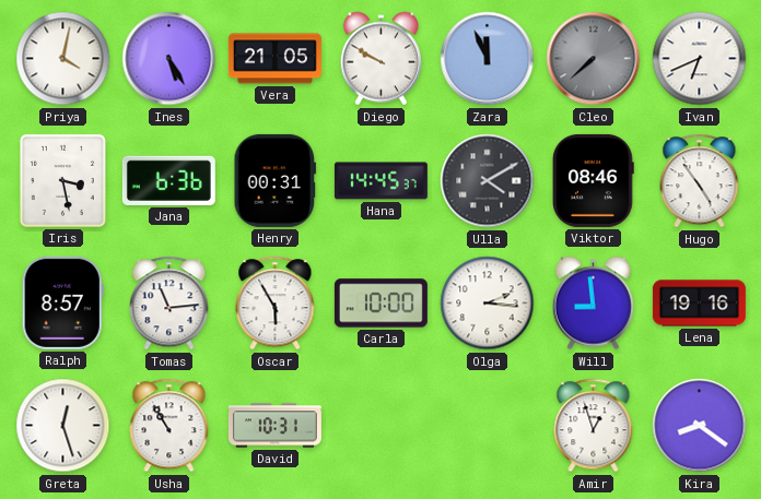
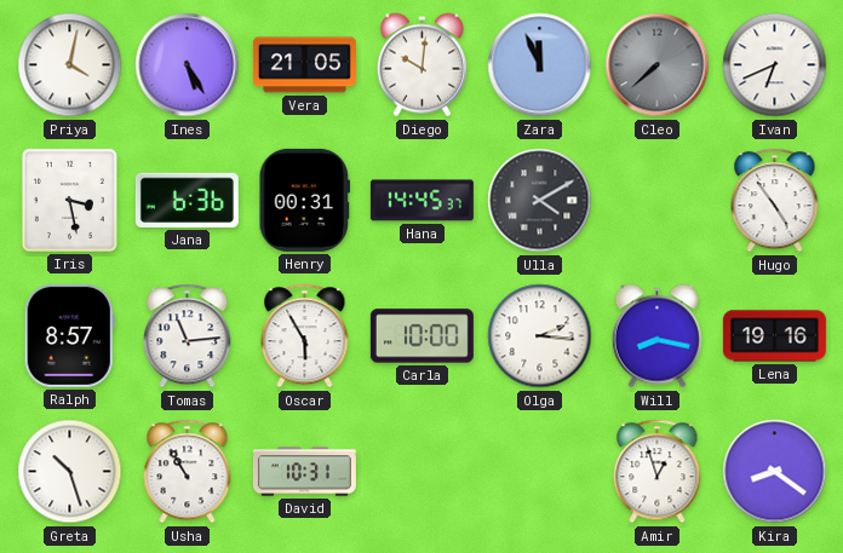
Diego: 9:50 -> 10:01
Viktor: 08:46 -> none
Will: 8:59 -> 8:17
Greta: 12:27 -> 10:27
